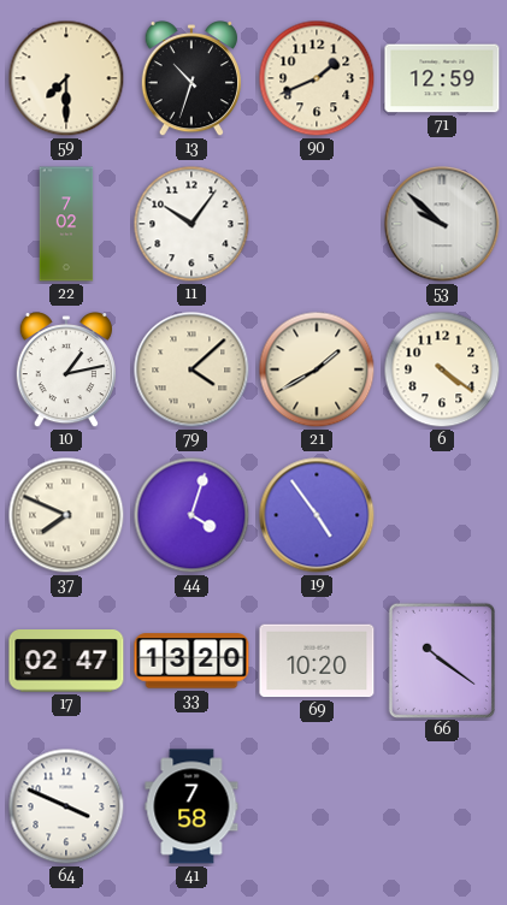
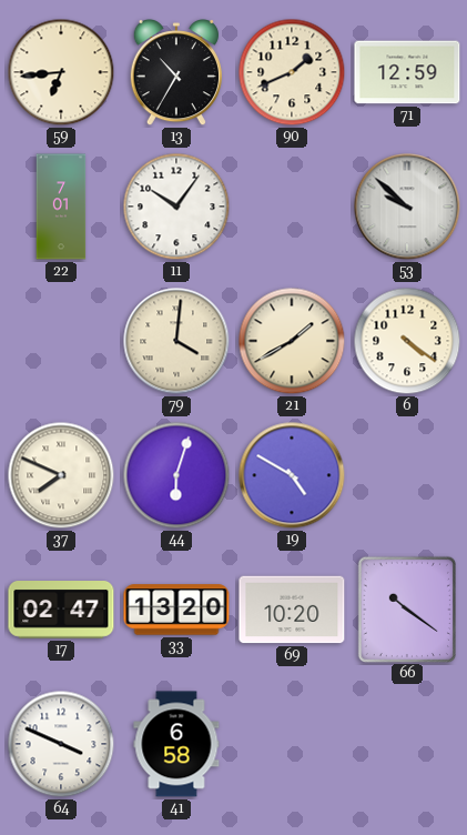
59: 7:30 -> 6:44
13: 10:33 -> 10:35
22: 7:02 -> 7:01
10: 1:13 -> none
79: 4:08 -> 4:01
44: 4:03 -> 6:03
19: 4:54 -> 4:50
41: 7:58 -> 6:58
